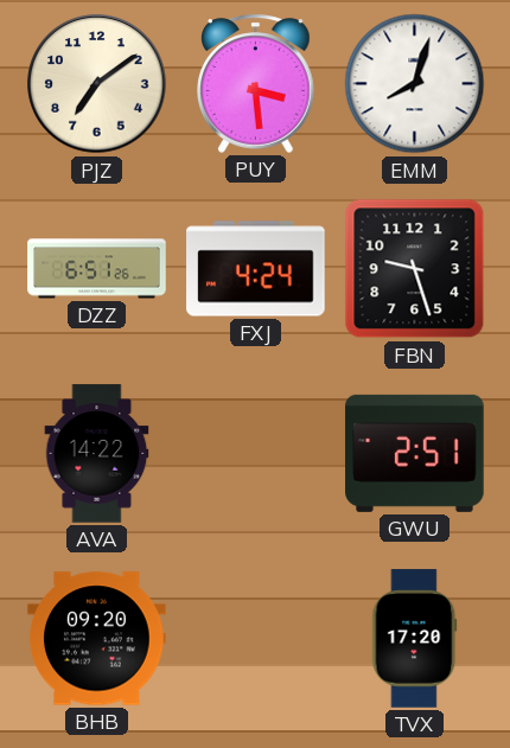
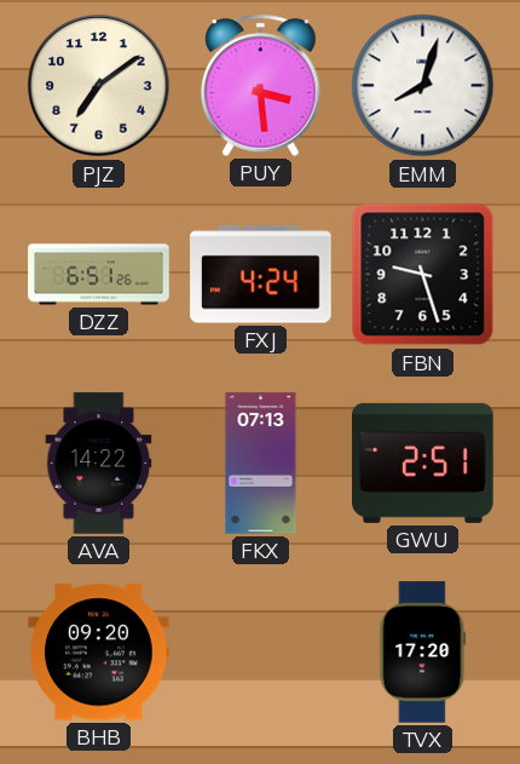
FKX: none -> 07:13
